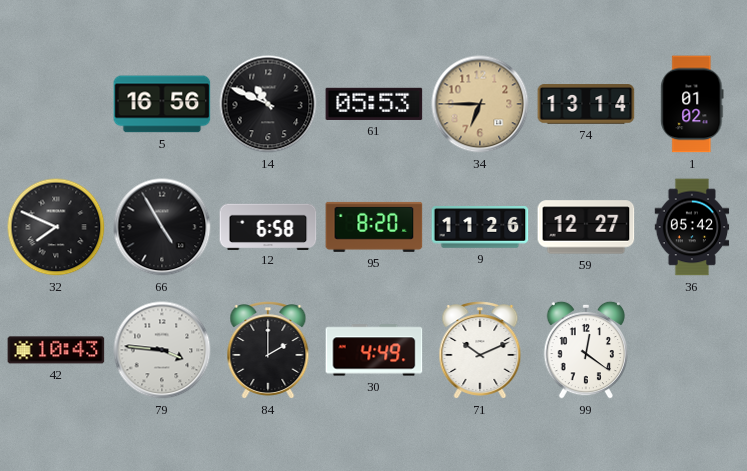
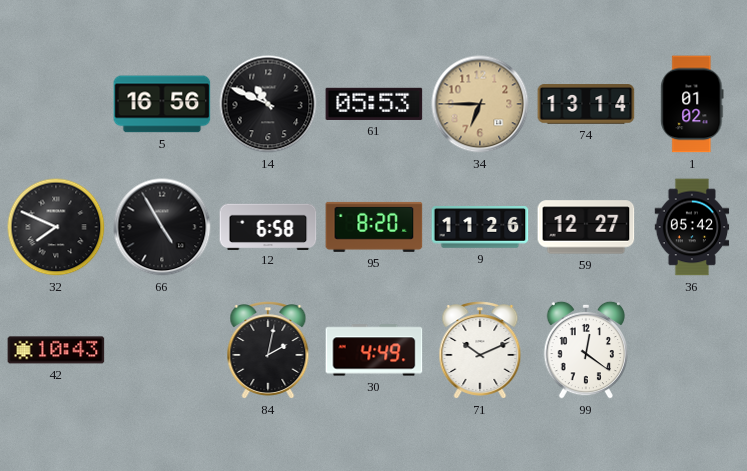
79: 3:46 -> none
84: 2:00 -> 2:02
